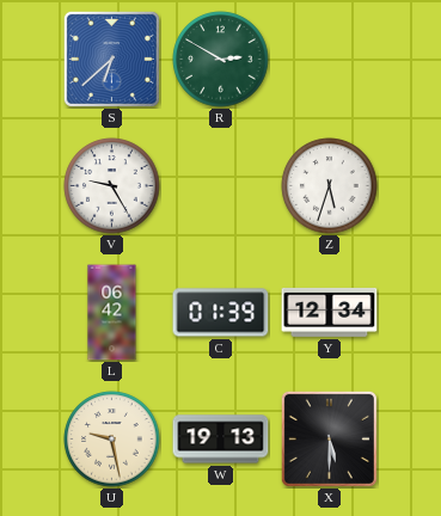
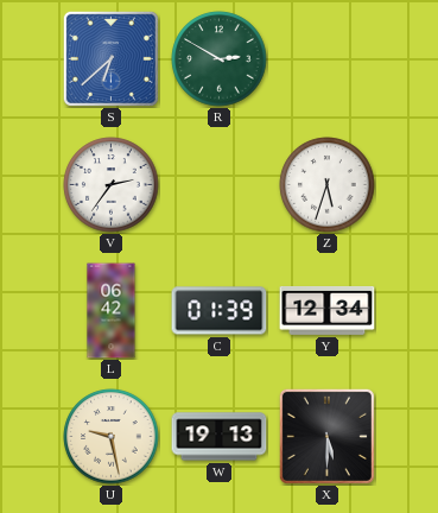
V: 9:25 -> 2:36
